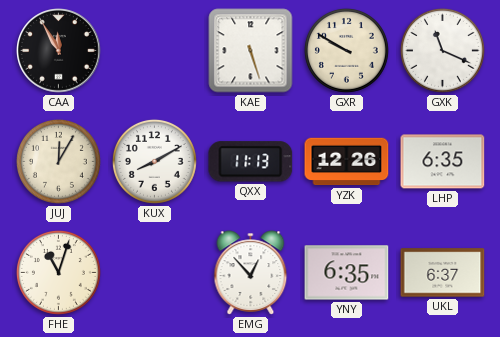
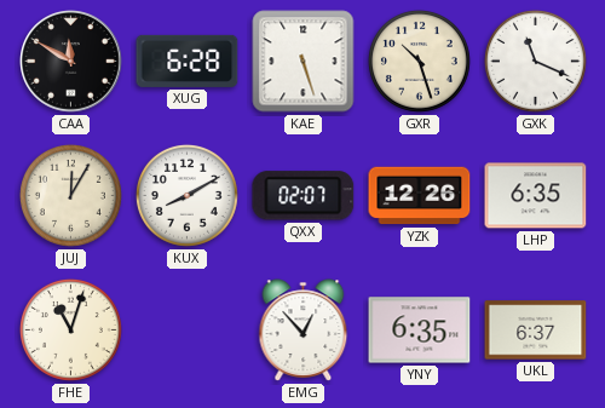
CAA: 11:55 -> 11:50
XUG: none -> 6:28
GXR: 9:50 -> 10:27
QXX: 11:13 -> 02:07
